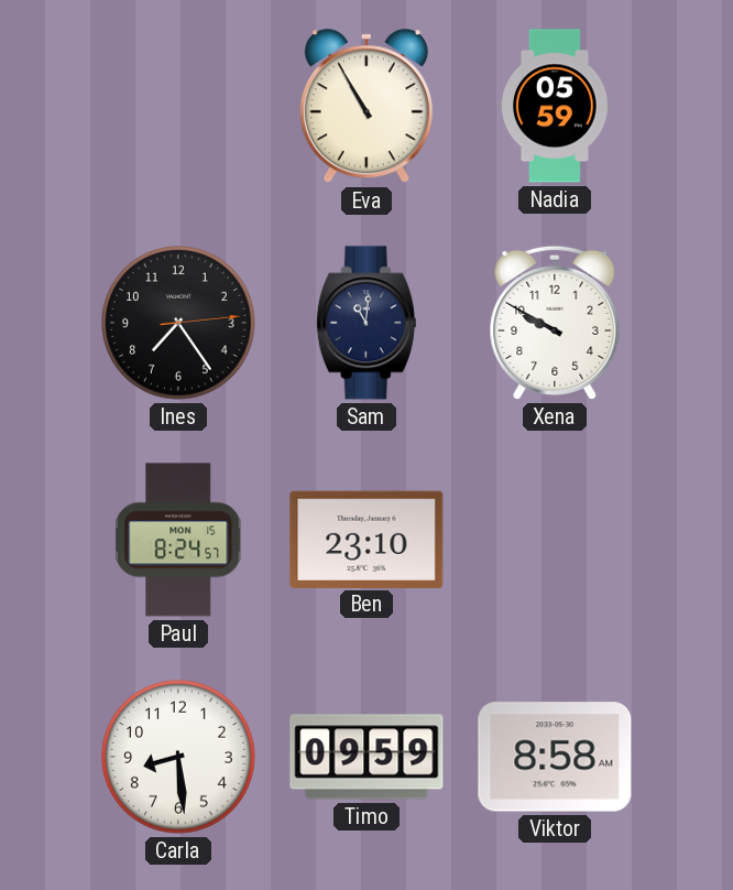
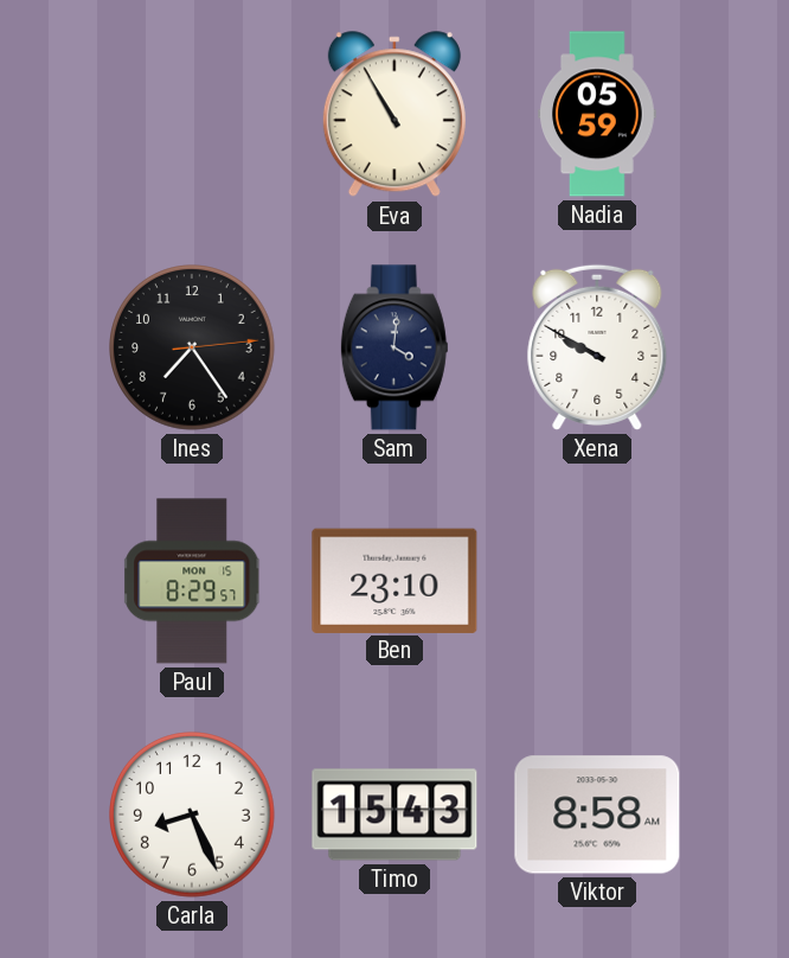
Sam: 11:01 -> 4:01
Paul: 8:24 -> 8:29
Carla: 8:29 -> 8:26
Timo: 09:59 -> 15:43
